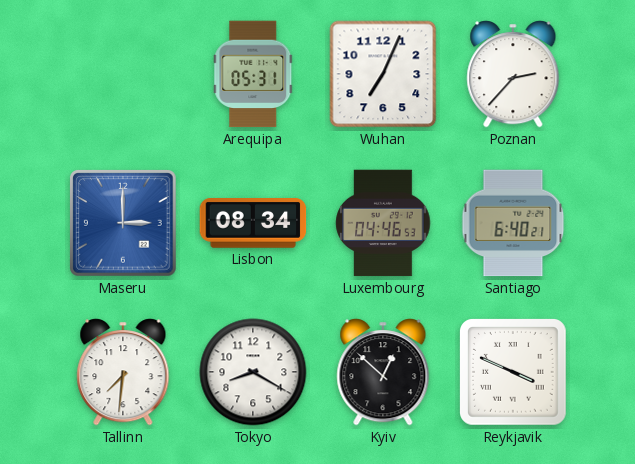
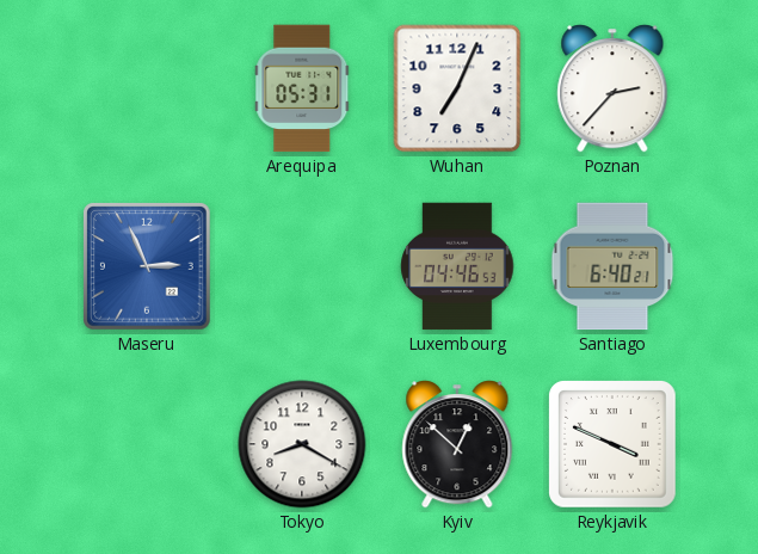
Maseru: 3:00 -> 2:56
Lisbon: 08:34 -> none
Tallinn: 7:31 -> none
